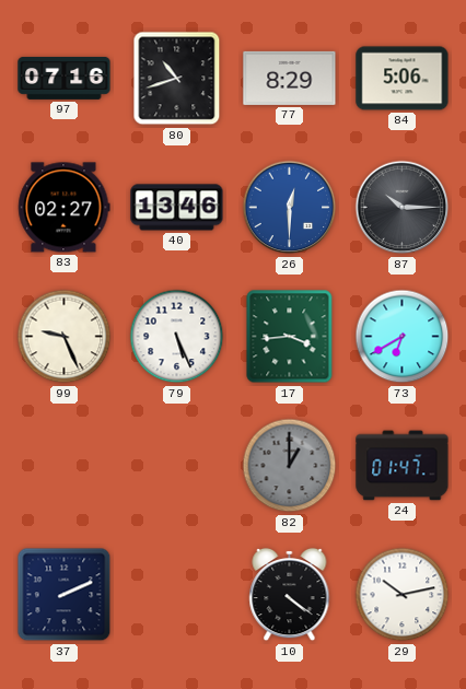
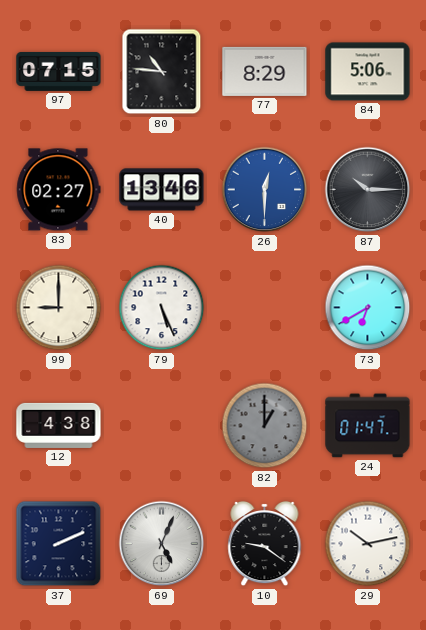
97: 07:16 -> 07:15
80: 10:42 -> 10:46
99: 9:26 -> 9:00
17: 3:44 -> none
12: none -> 4:38
69: none -> 5:04
10: 4:21 -> 9:21
